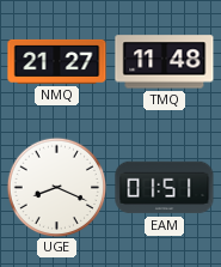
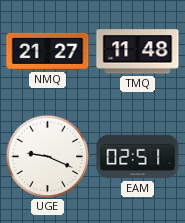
UGE: 8:19 -> 9:19
EAM: 01:51 -> 02:51
